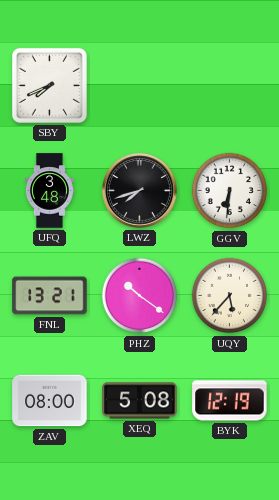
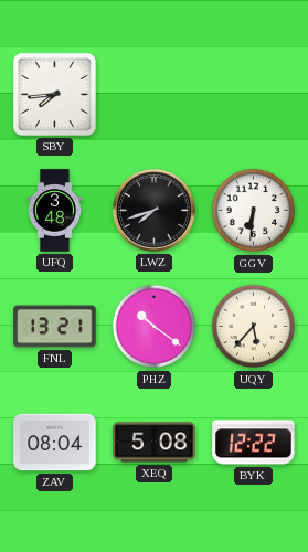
SBY: 7:41 -> 7:44
ZAV: 08:00 -> 08:04
BYK: 12:19 -> 12:22
